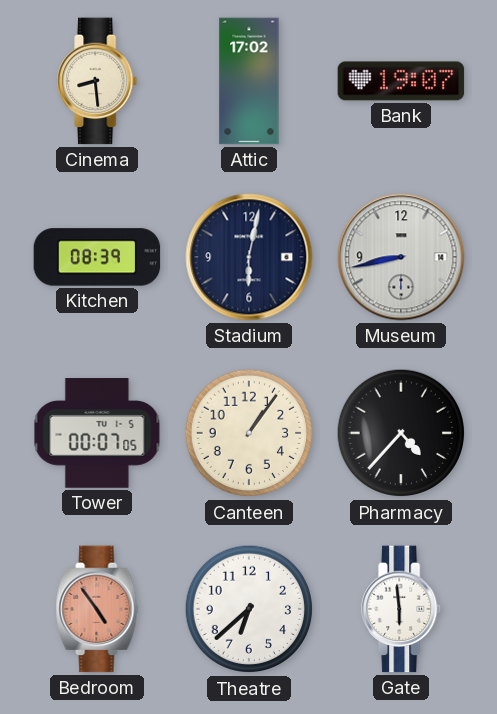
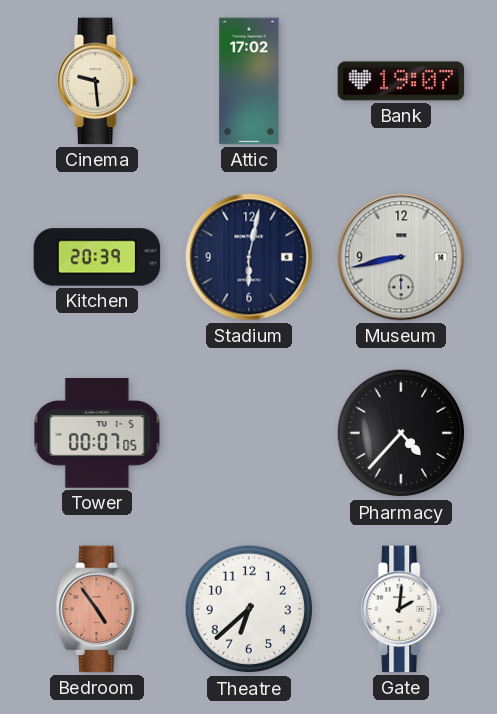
Cinema: 8:29 -> 9:29
Kitchen: 08:39 -> 20:39
Canteen: 1:06 -> none
Gate: 5:59 -> 2:01
